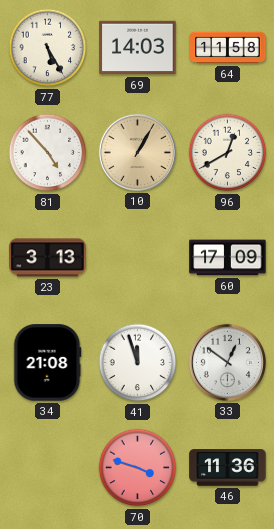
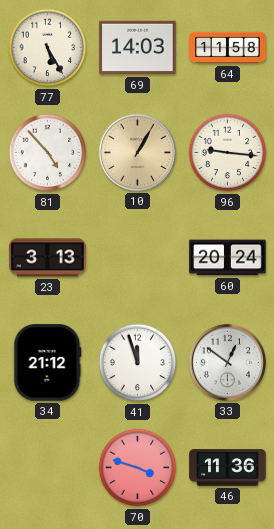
96: 12:40 -> 9:16
60: 17:09 -> 20:24
34: 21:08 -> 21:12
